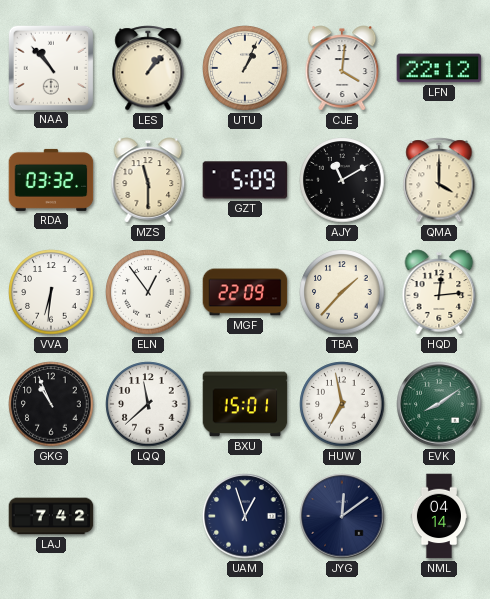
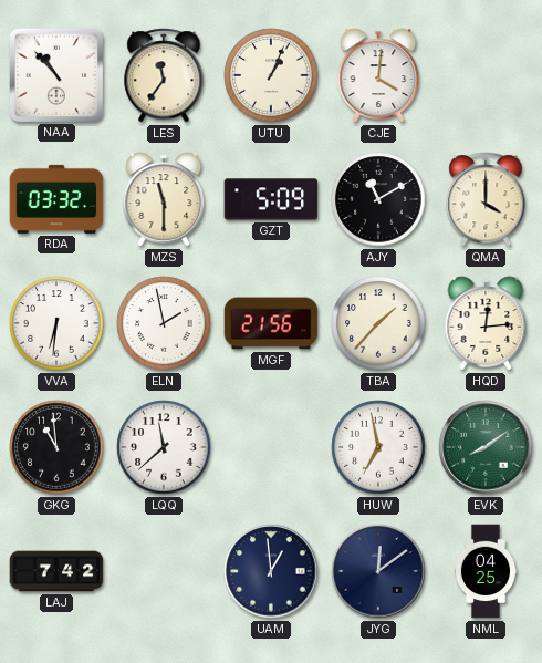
LES: 1:07 -> 11:36
LFN: 22:12 -> none
ELN: 12:54 -> 1:58
MGF: 22:09 -> 21:56
GKG: 10:56 -> 10:59
BXU: 15:01 -> none
UAM: 12:57 -> 12:59
NML: 04:14 -> 04:25
